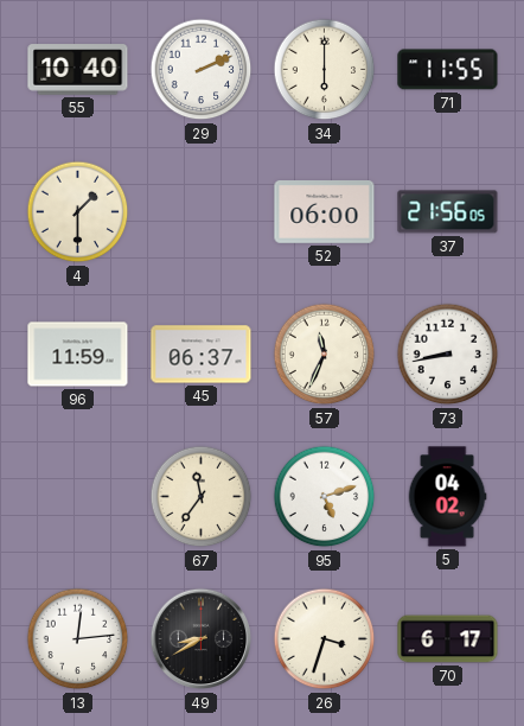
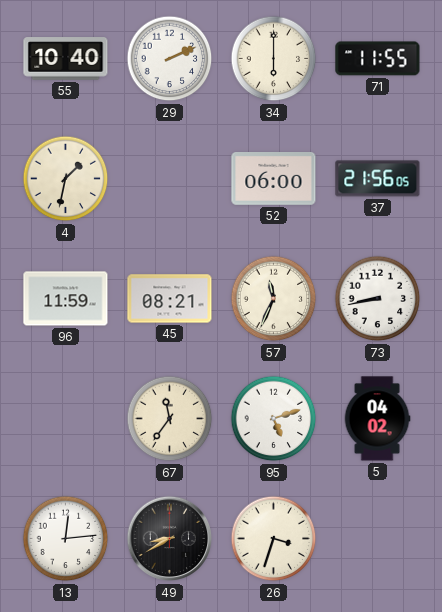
4: 1:30 -> 1:32
45: 06:37 -> 08:21
70: 6:17 -> none
